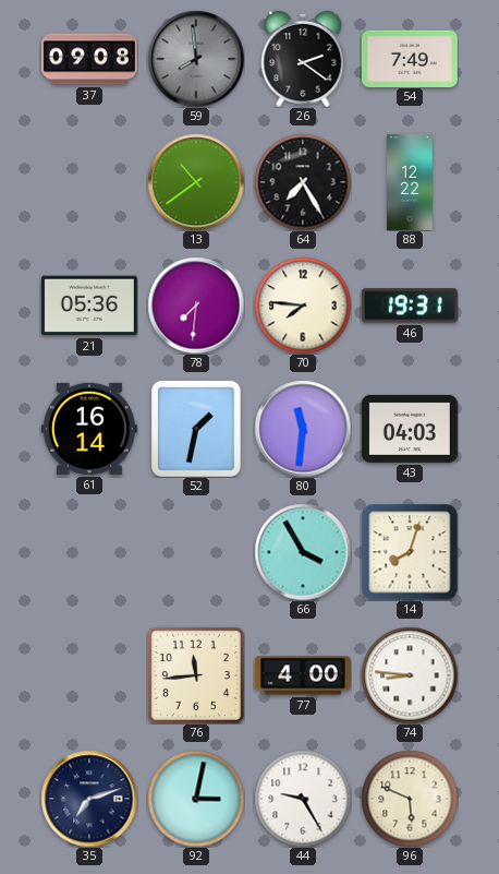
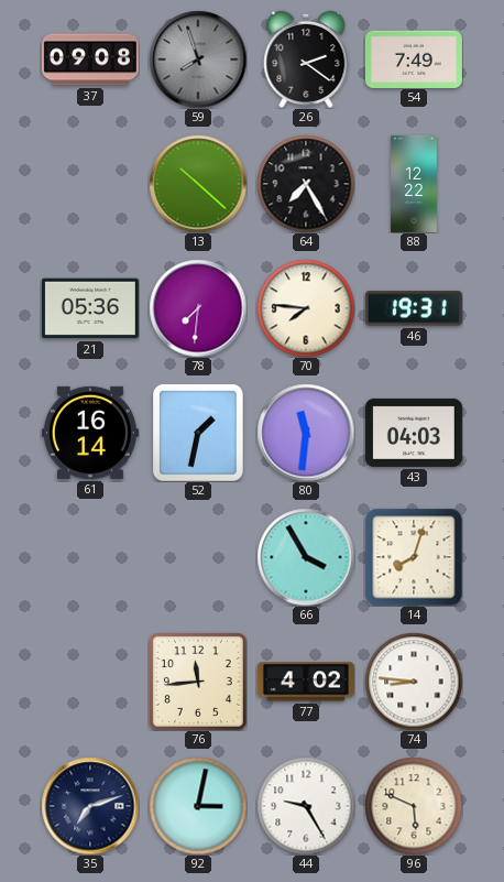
59: 7:59 -> 7:57
13: 10:39 -> 10:22
77: 4:00 -> 4:02
